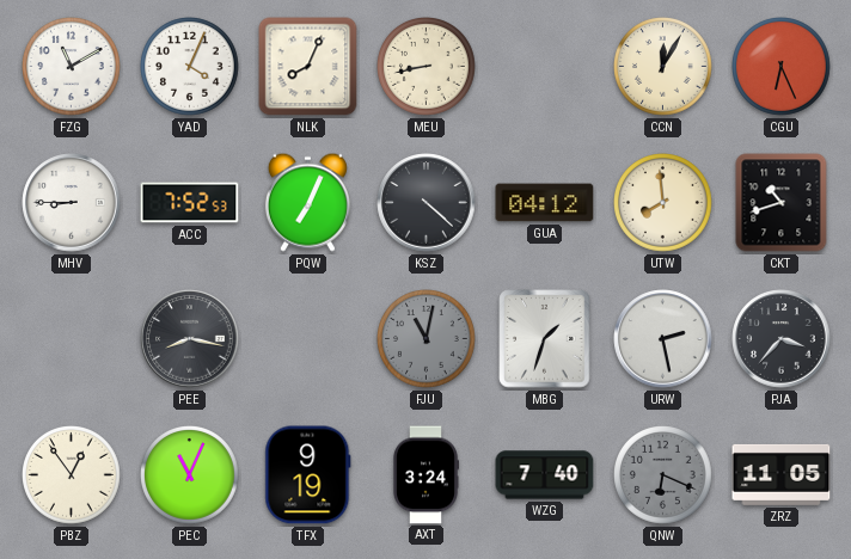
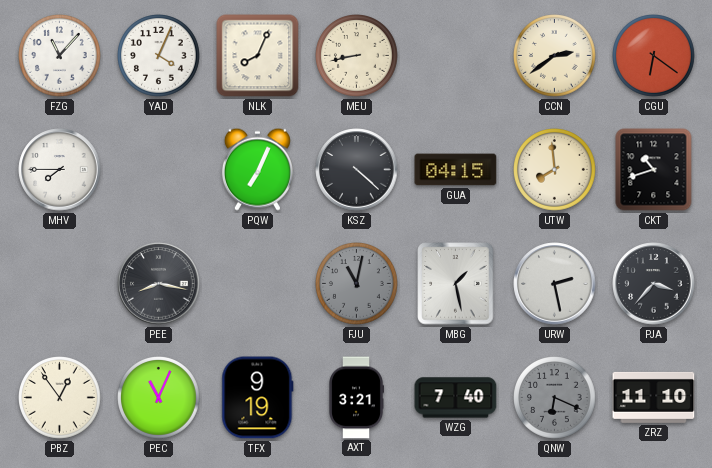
FZG: 11:10 -> 11:07
CCN: 12:05 -> 2:39
CGU: 6:26 -> 6:21
MHV: 8:45 -> 7:45
ACC: 7:52 -> none
GUA: 04:12 -> 04:15
MBG: 1:33 -> 1:28
AXT: 3:24 -> 3:21
ZRZ: 11:05 -> 11:10
